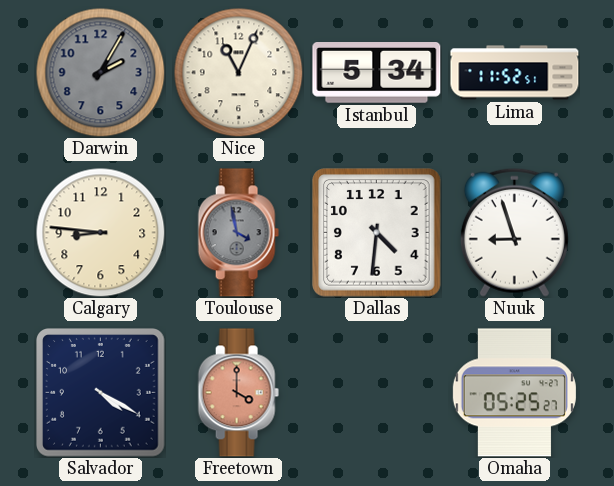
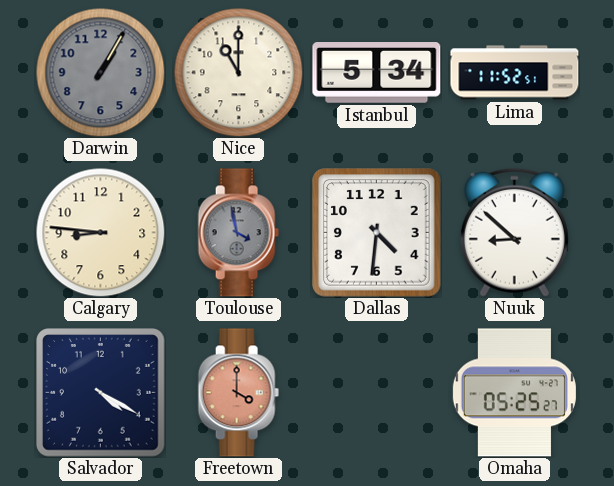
Darwin: 2:05 -> 1:05
Nice: 11:04 -> 11:00
Nuuk: 8:57 -> 8:52
